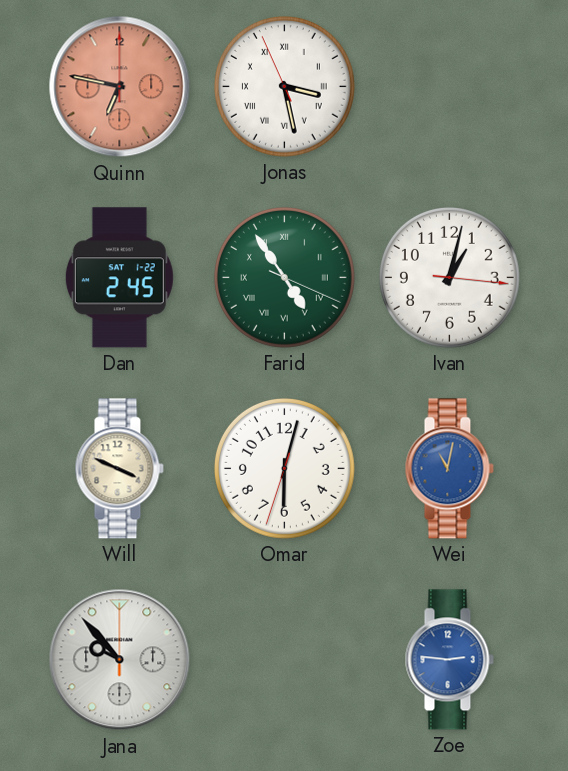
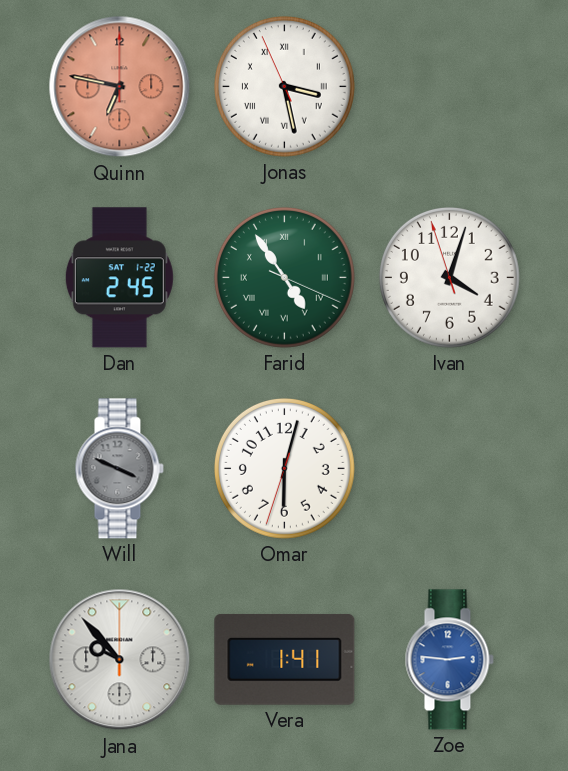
Ivan: 1:02 -> 4:02
Will dial: cream -> grey
Wei: 11:02 -> none
Vera: none -> 1:41
